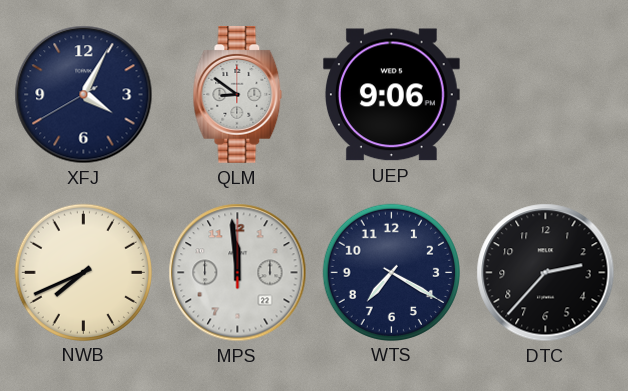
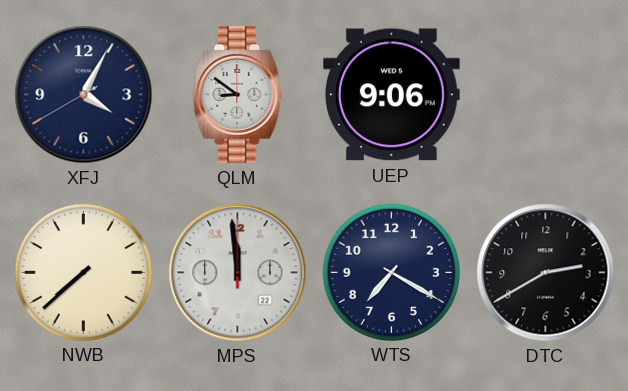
NWB: 7:41 -> 7:38
DTC: 2:37 -> 2:40
